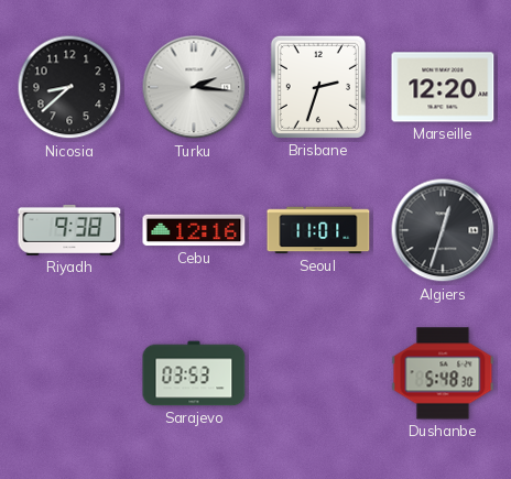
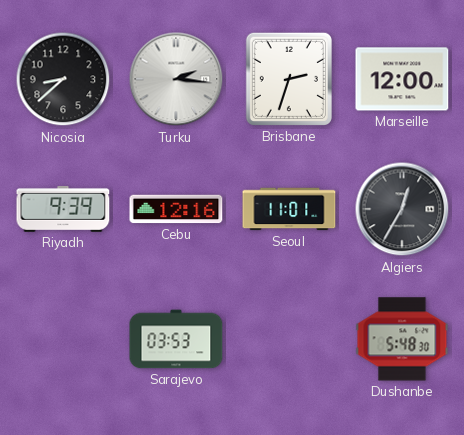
Marseille: 12:20 -> 12:00
Riyadh: 9:38 -> 9:39
Algiers: 12:33 -> 12:35
